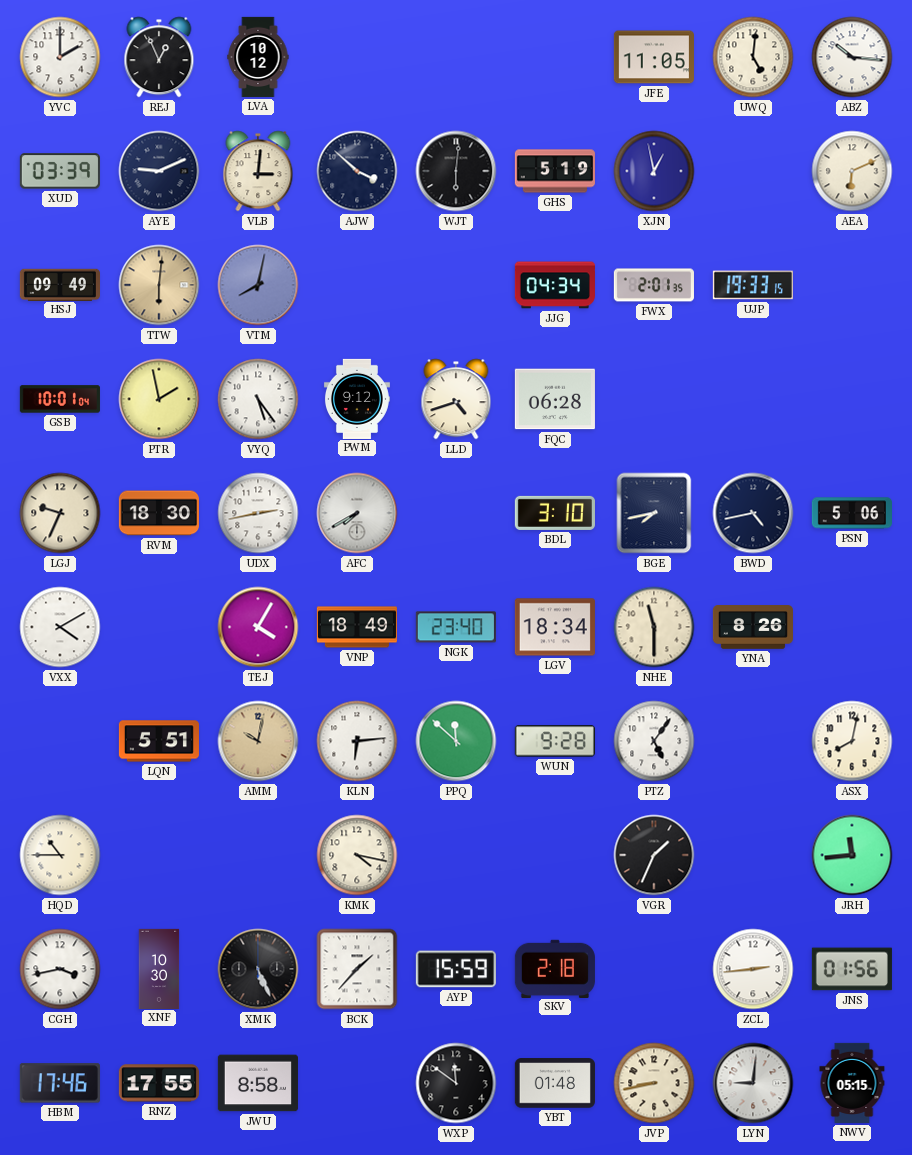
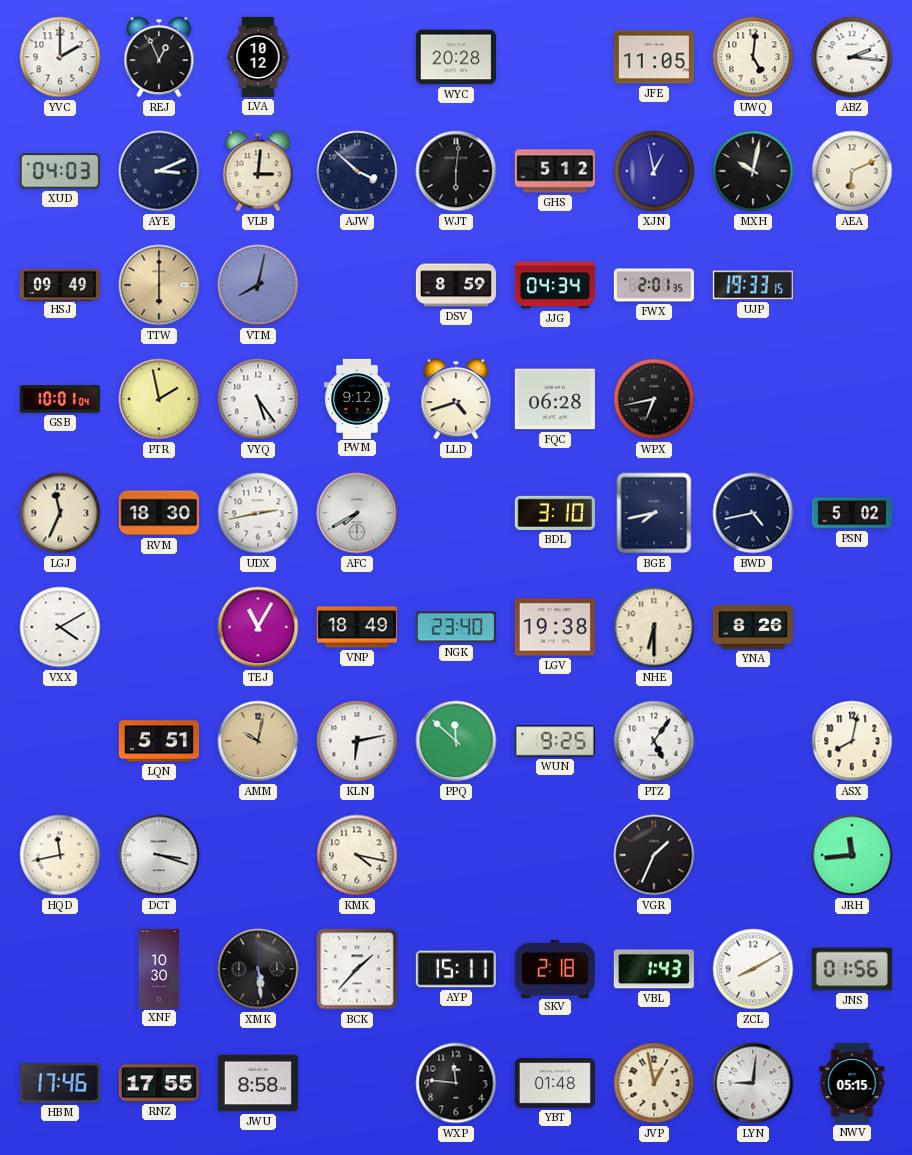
WYC: none -> 20:28
ABZ: 10:16 -> 2:16
XUD: 03:39 -> 04:03
AYE: 9:11 -> 3:11
GHS: 5:19 -> 5:12
MXH: none -> 10:02
TTW: 6:01 -> 6:00
DSV: none -> 8:59
WPX: none -> 6:43
LGJ: 9:34 -> 11:34
PSN: 5:06 -> 5:02
TEJ: 4:05 -> 11:05
LGV: 18:34 -> 19:38
NHE: 11:30 -> 6:30
KLN: 6:14 -> 6:13
WUN: 9:28 -> 9:25
HQD: 10:45 -> 11:43
DCT: none -> 3:18
CGH: 3:43 -> none
XMK: 5:26 -> 5:29
AYP: 15:59 -> 15:11
VBL: none -> 1:43
ZCL: 2:44 -> 8:10
WXP: 11:51 -> 11:46
JVP: 8:43 -> 12:58
